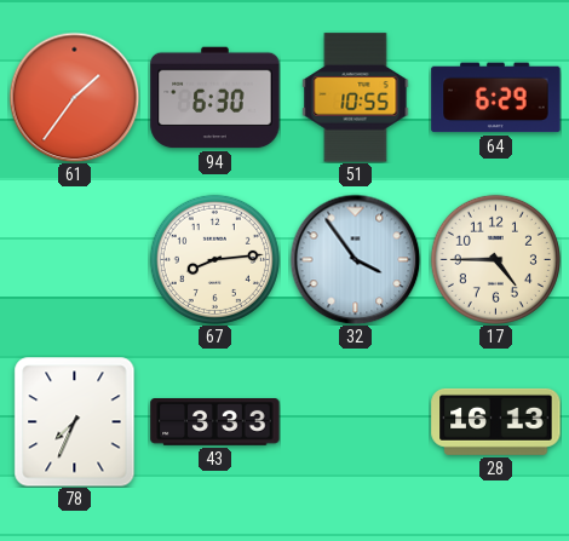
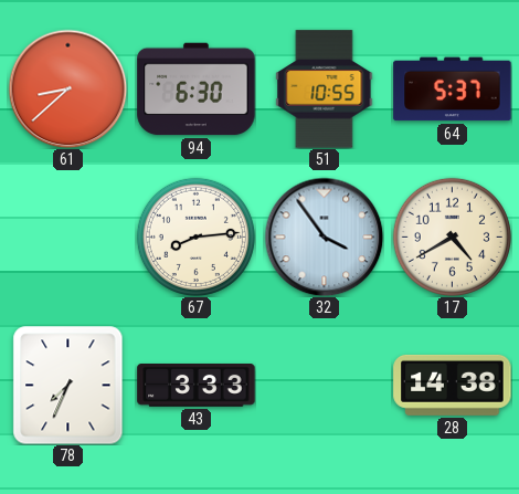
61: 1:36 -> 8:38
64: 6:29 -> 5:37
17: 4:45 -> 4:40
28: 16:13 -> 14:38
